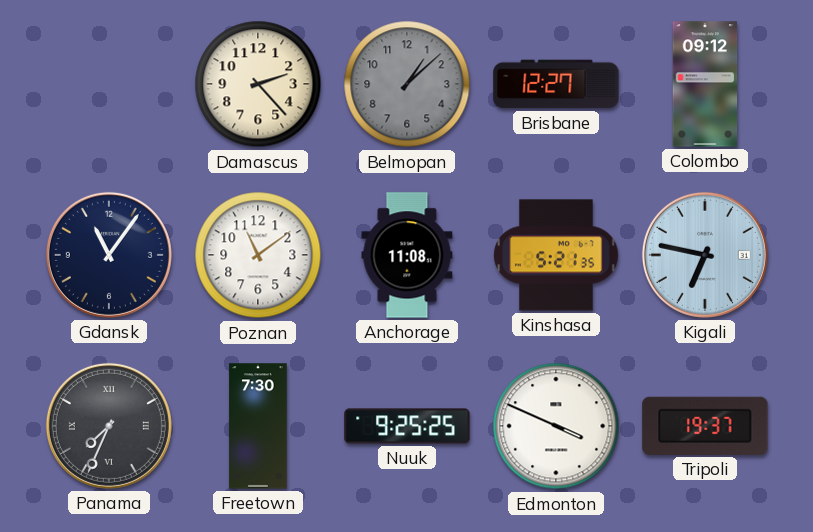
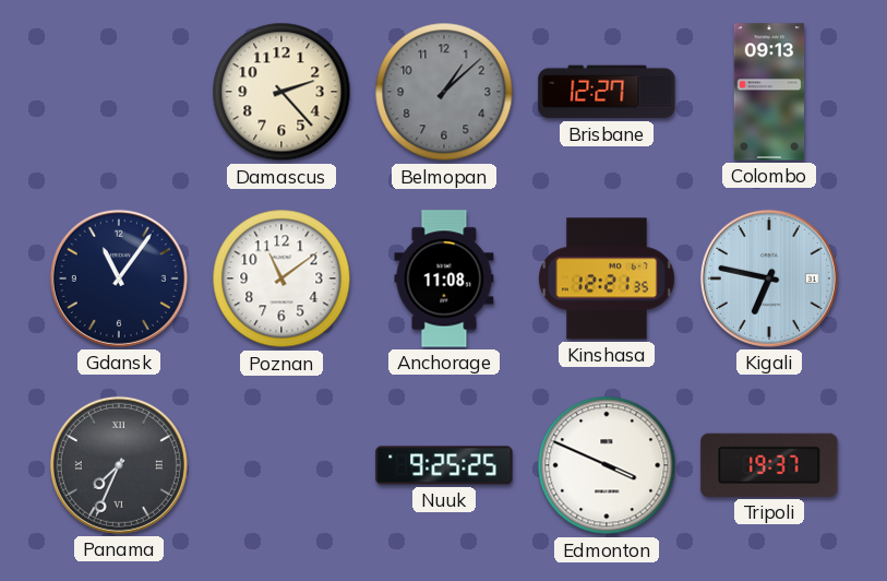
Colombo: 09:12 -> 09:13
Kinshasa: 5:21 -> 12:21
Freetown: 7:30 -> none
